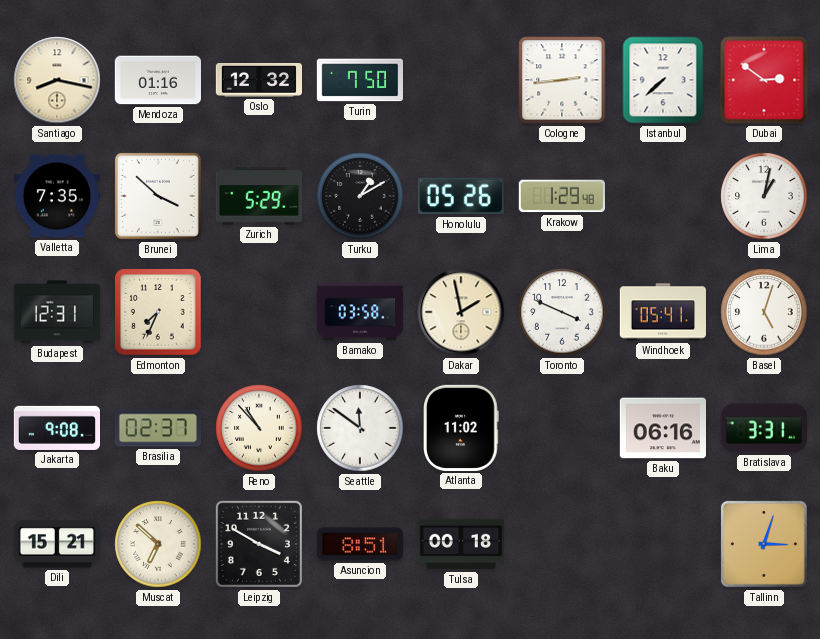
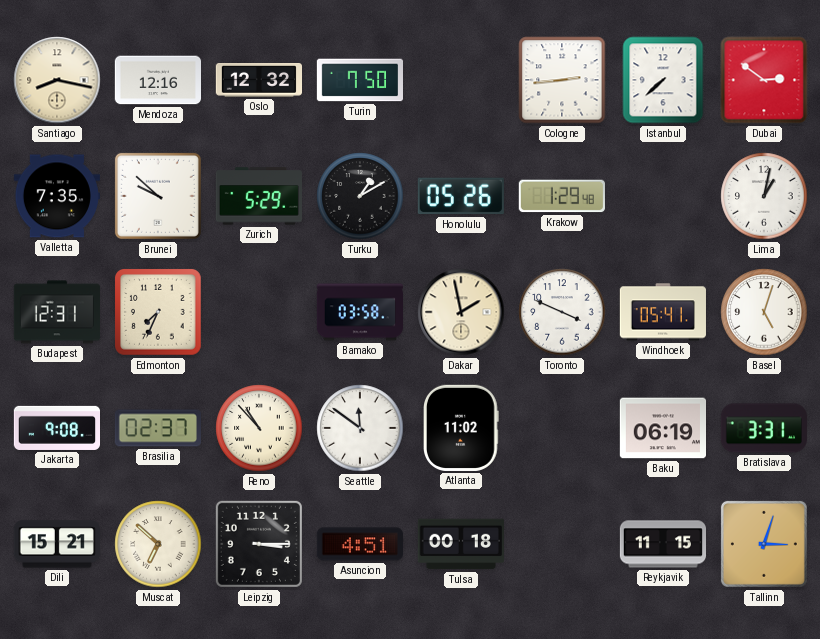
Mendoza: 01:16 -> 12:16
Brunei: 3:52 -> 9:52
Baku: 06:16 -> 06:19
Leipzig: 3:50 -> 3:15
Asuncion: 8:51 -> 4:51
Reykjavik: none -> 11:15
